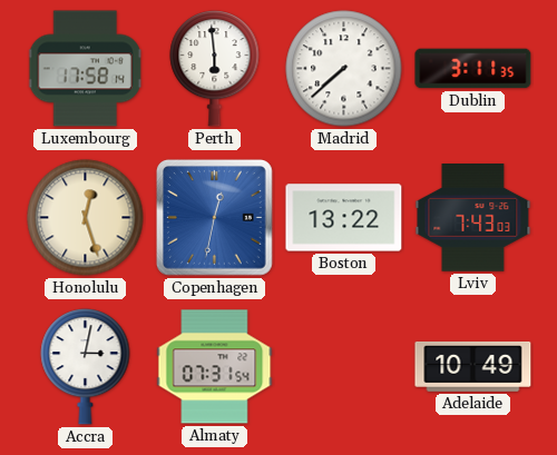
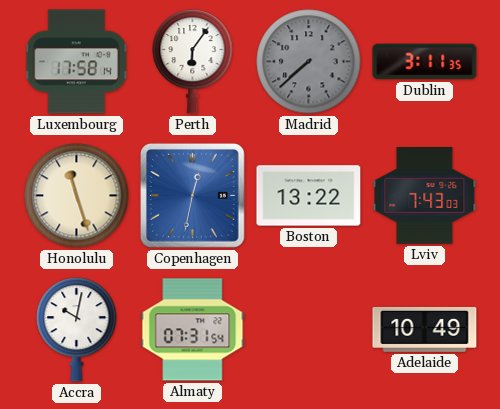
Perth: 5:59 -> 6:06
Madrid dial: white -> grey
Honolulu: 12:27 -> 11:27
Accra: 3:02 -> 10:02
